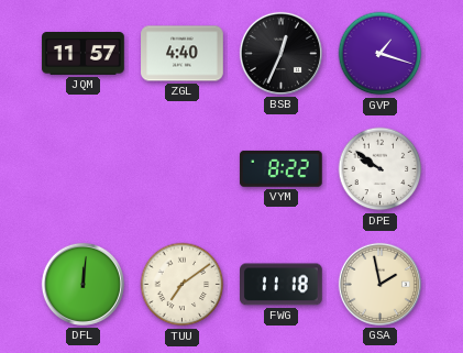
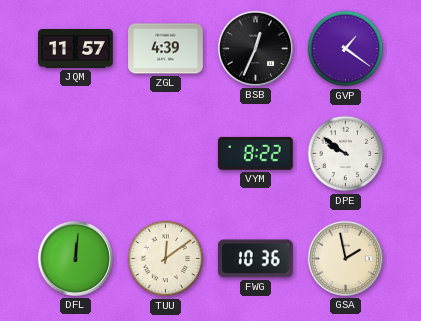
ZGL: 4:40 -> 4:39
GVP: 1:18 -> 1:21
TUU: 7:09 -> 12:09
FWG: 11:18 -> 10:36
